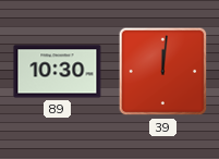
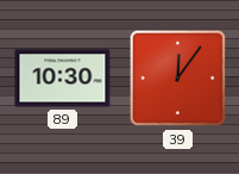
39: 12:01 -> 12:06
